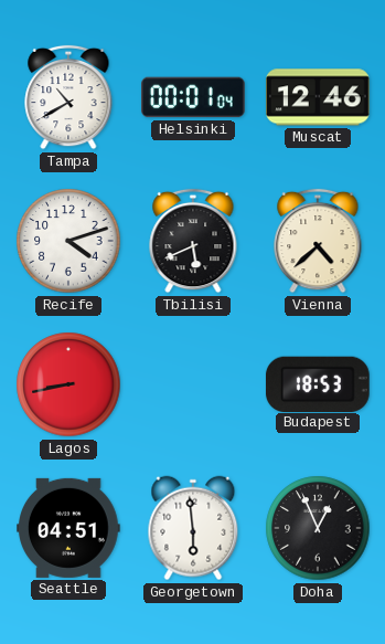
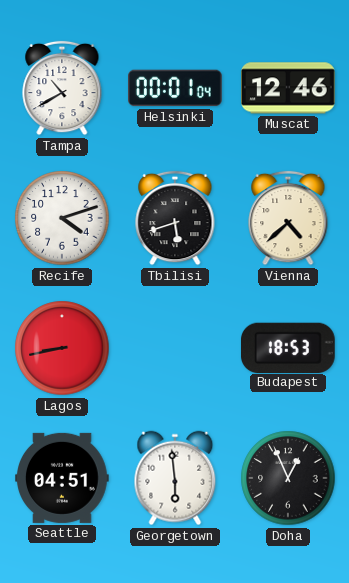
Tbilisi: 5:41 -> 5:42
